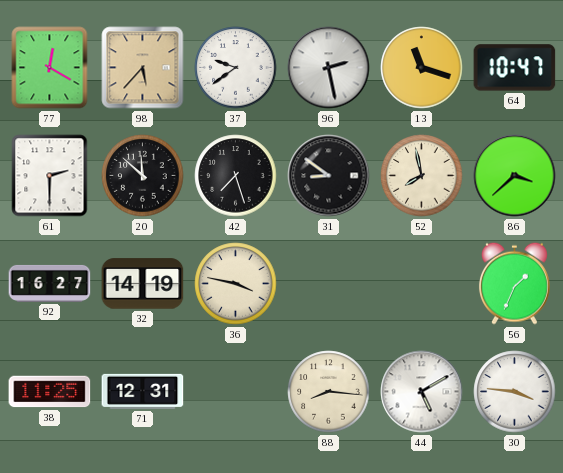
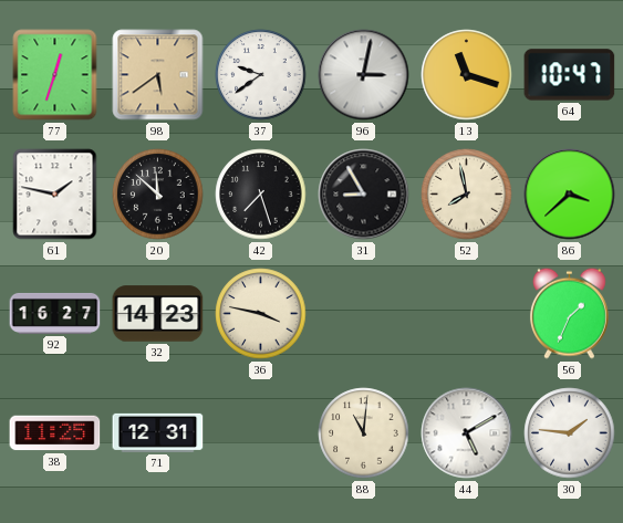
77: 12:20 -> 12:33
98: 5:37 -> 5:39
96: 2:28 -> 3:02
61: 2:30 -> 1:47
31: 8:51 -> 8:55
32: 14:19 -> 14:23
88: 8:16 -> 11:01
30: 3:46 -> 1:46
